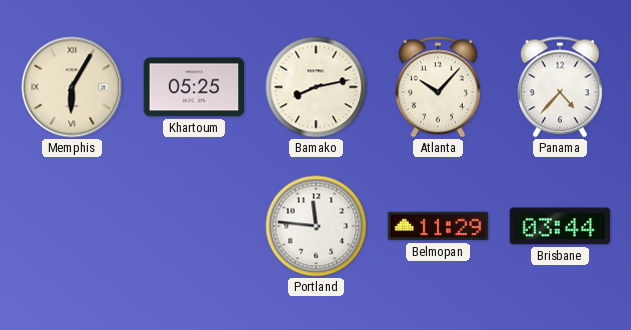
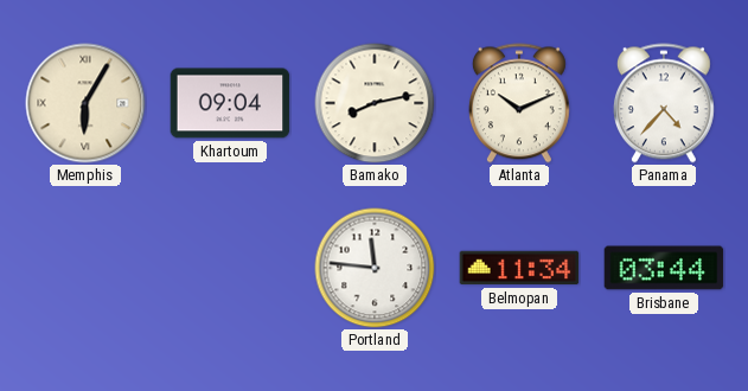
Khartoum: 05:25 -> 09:04
Atlanta: 10:07 -> 10:11
Belmopan: 11:29 -> 11:34
